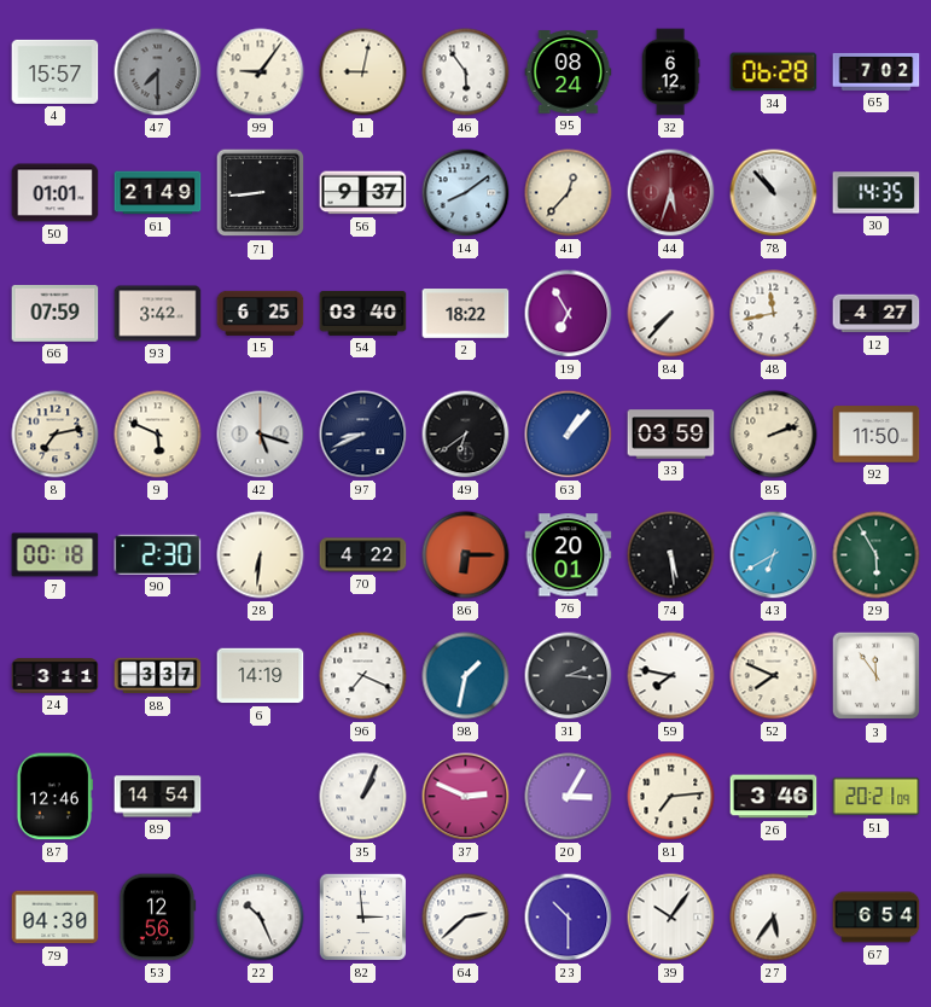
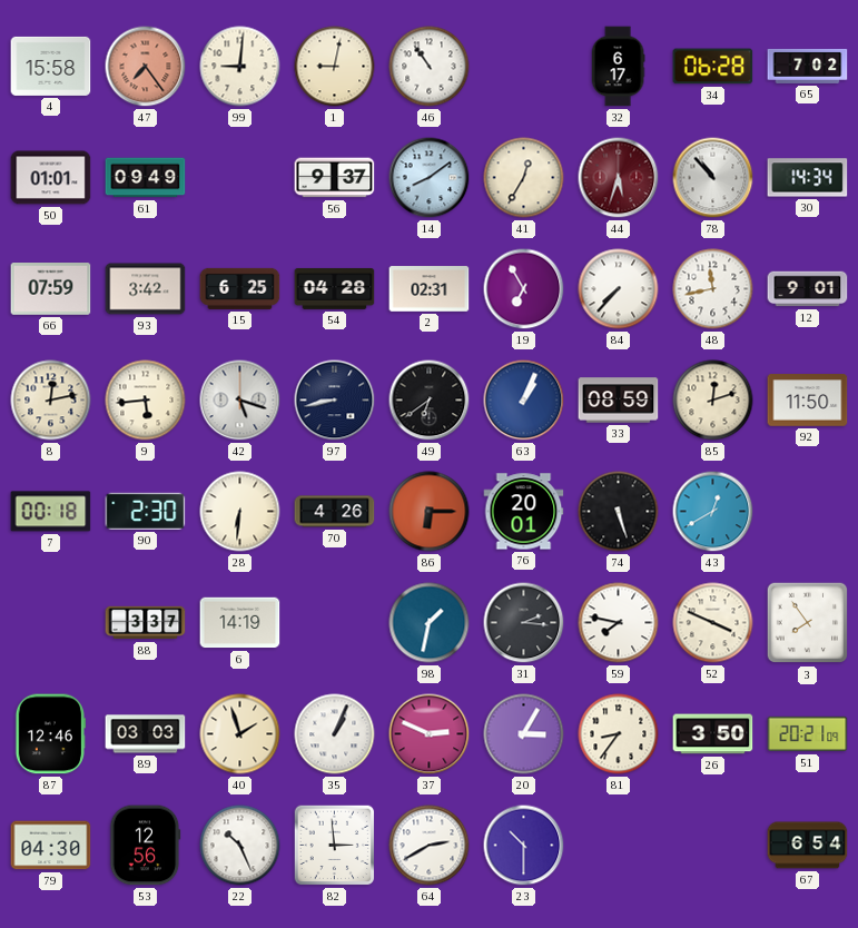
4: 15:57 -> 15:58
47: 7:30 -> 7:24
47 dial: grey -> salmon
99: 9:06 -> 9:01
46: 5:54 -> 10:54
95: 08:24 -> none
32: 6:12 -> 6:17
61: 21:49 -> 09:49
71: 8:44 -> none
41: 12:37 -> 12:35
30: 14:35 -> 14:34
54: 03:40 -> 04:28
2: 18:22 -> 02:31
12: 4:27 -> 9:01
8: 7:13 -> 12:13
9: 5:49 -> 5:44
97: 8:41 -> 8:43
63: 1:07 -> 1:04
33: 03:59 -> 08:59
85: 2:12 -> 12:12
70: 4:22 -> 4:26
74: 5:29 -> 5:27
43: 6:40 -> 12:40
29: 5:55 -> none
24: 3:11 -> none
96: 7:19 -> none
52: 7:49 -> 3:49
3: 11:54 -> 7:54
89: 14:54 -> 03:03
40: none -> 1:57
81: 7:14 -> 8:36
26: 3:46 -> 3:50
64: 2:38 -> 2:40
39: 10:06 -> none
27: 5:36 -> none
